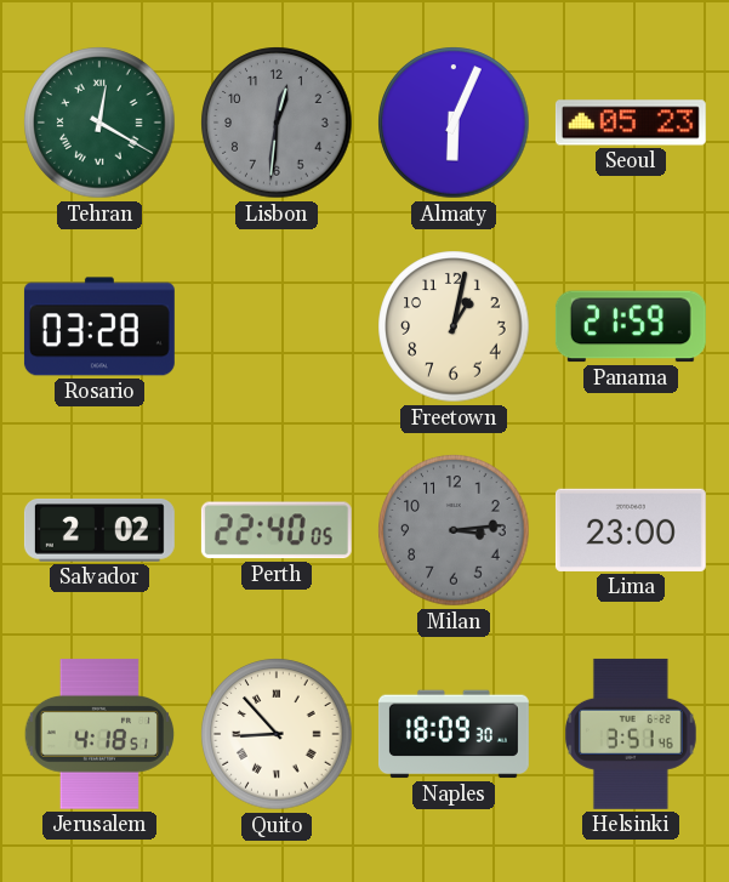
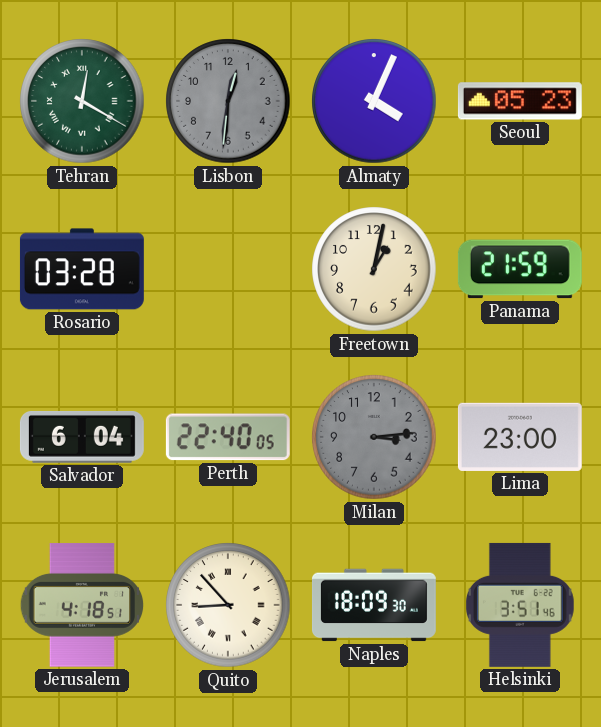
Almaty: 6:04 -> 4:04
Salvador: 2:02 -> 6:04
